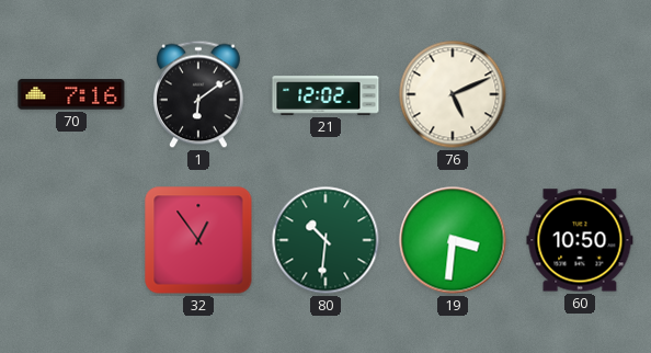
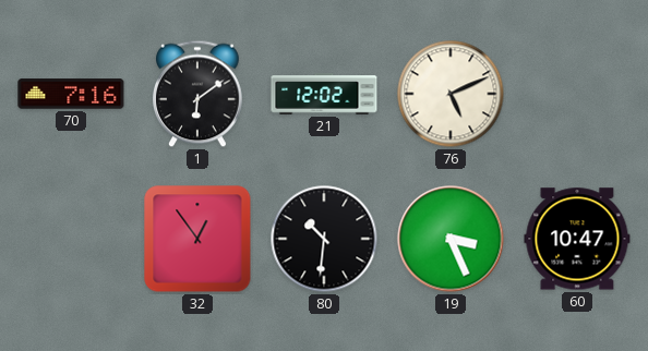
80 dial: green -> black
19: 3:31 -> 3:26
60: 10:50 -> 10:47
